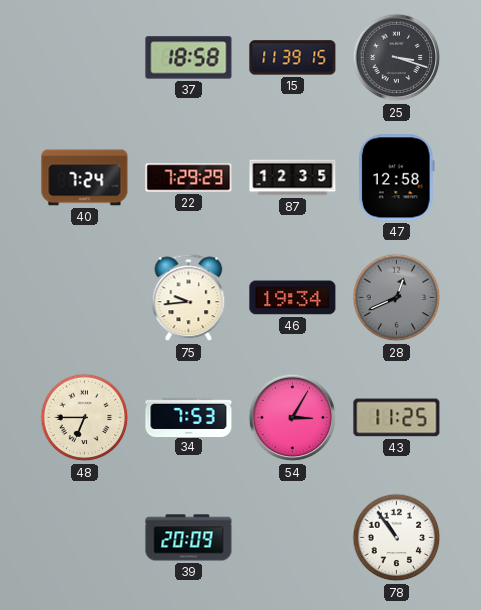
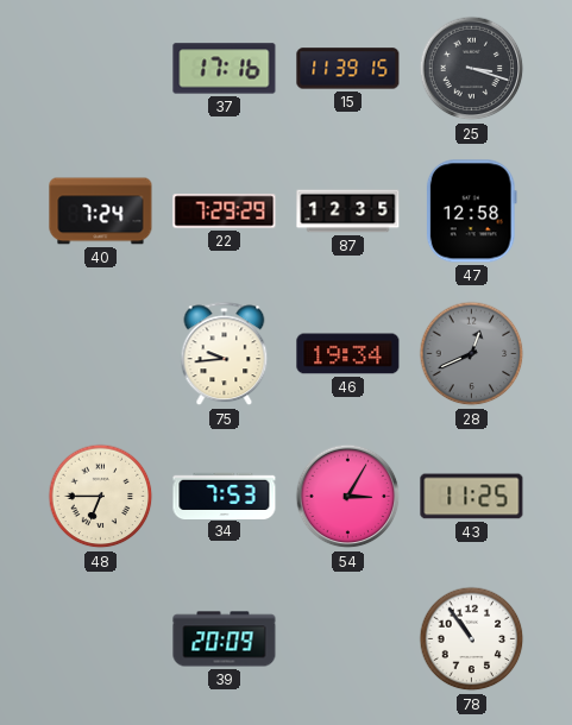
37: 18:58 -> 17:16
